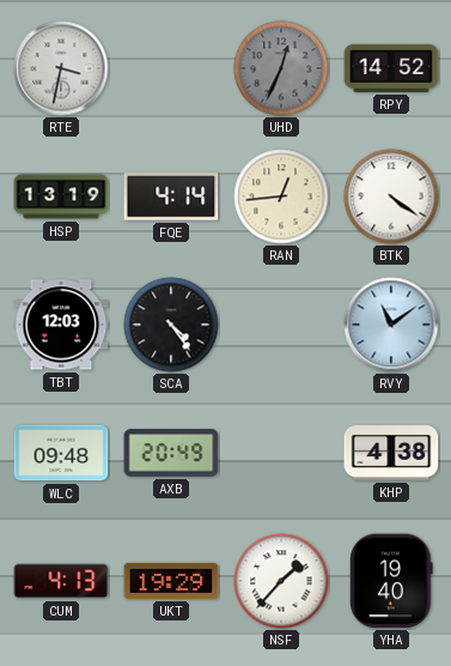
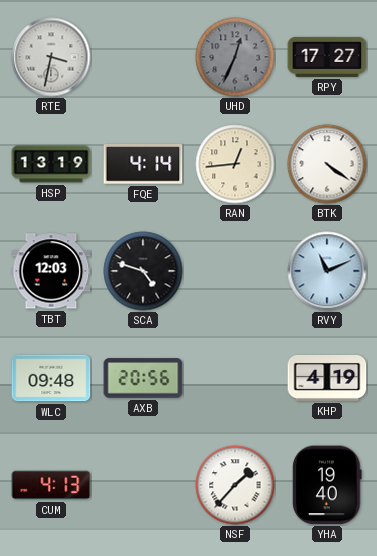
RPY: 14:52 -> 17:27
SCA: 4:24 -> 4:48
RVY: 11:09 -> 11:11
AXB: 20:49 -> 20:56
KHP: 4:38 -> 4:19
UKT: 19:29 -> none
